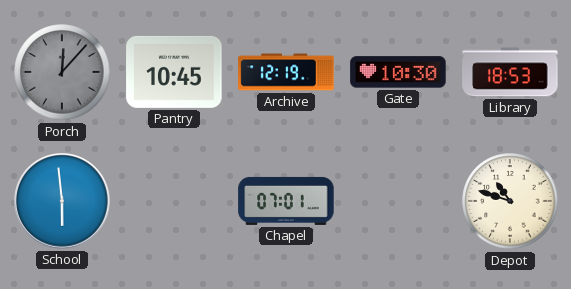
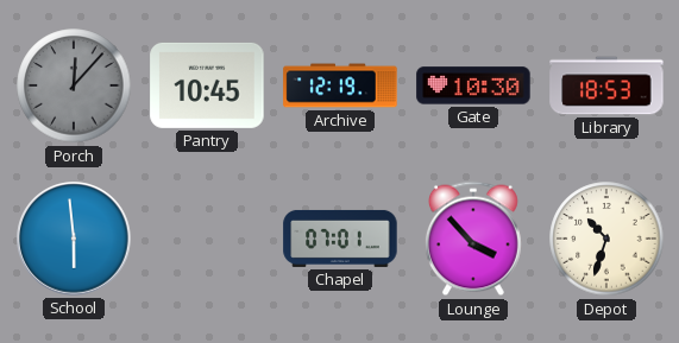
Lounge: none -> 3:53
Depot: 10:48 -> 10:33
